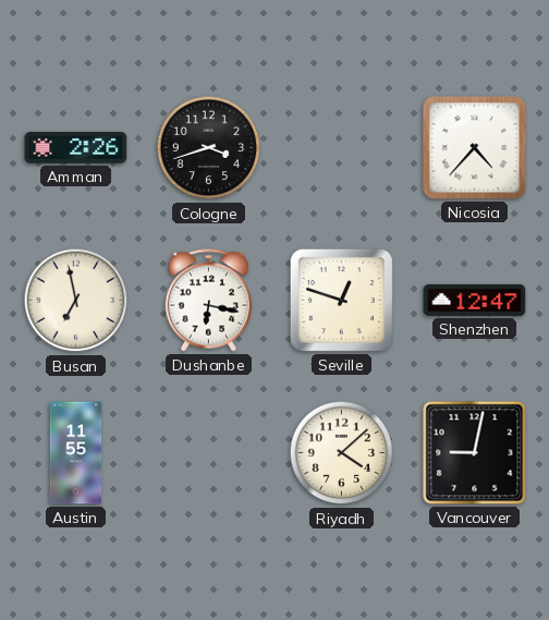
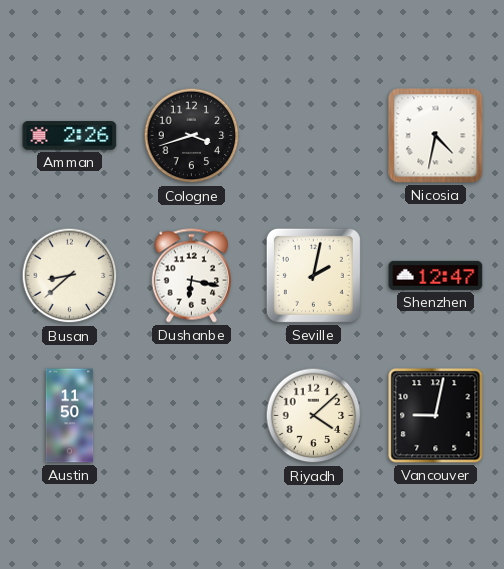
Nicosia: 4:37 -> 4:32
Busan: 6:58 -> 8:38
Seville: 12:48 -> 2:02
Austin: 11:55 -> 11:50
